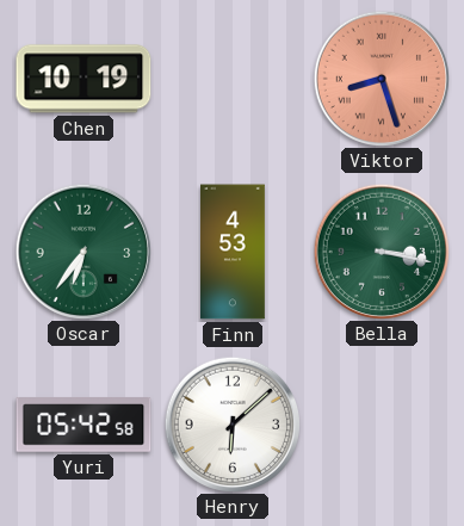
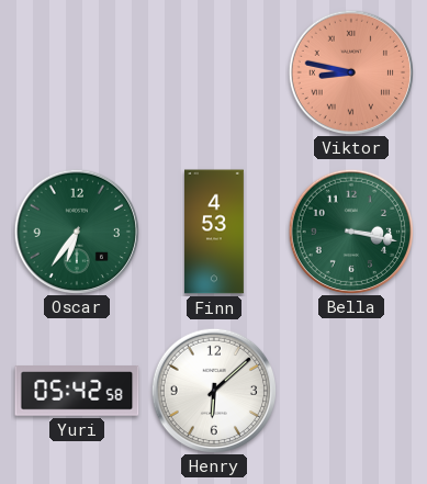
Chen: 10:19 -> none
Viktor: 8:27 -> 8:47
